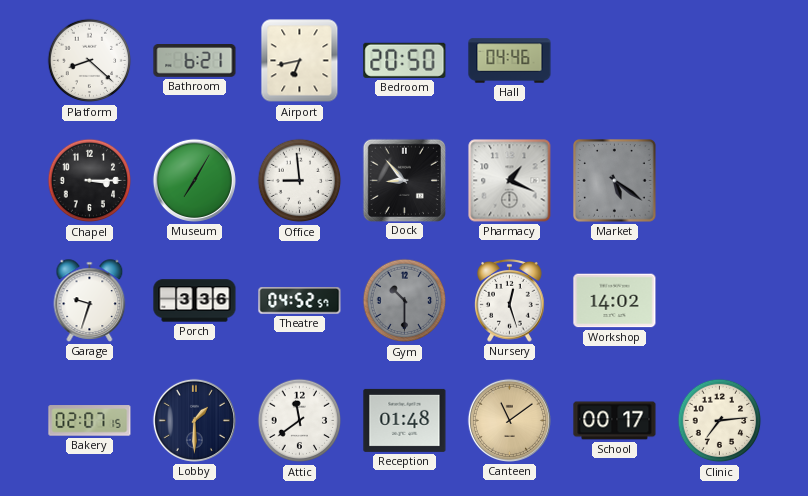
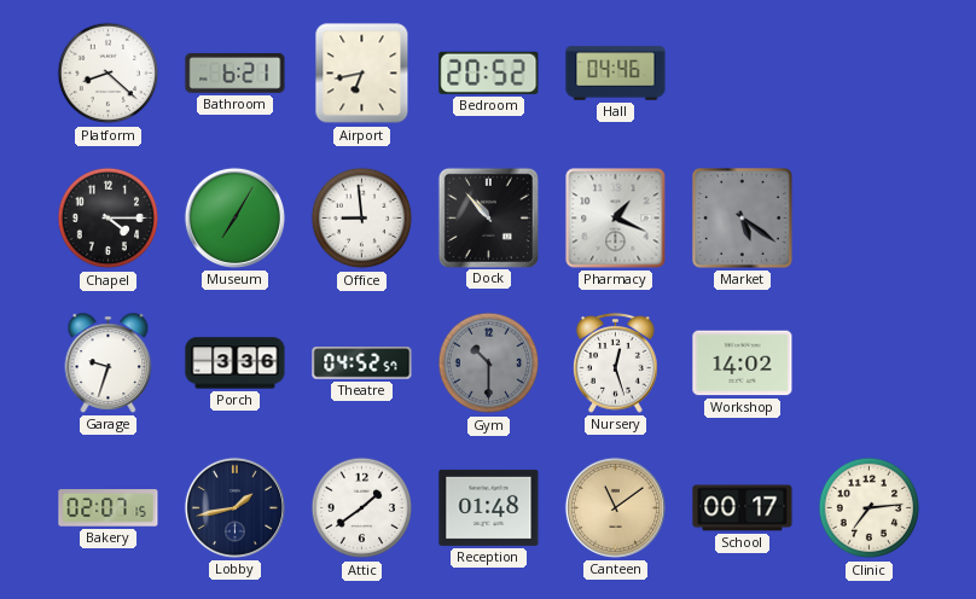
Bedroom: 20:50 -> 20:52
Chapel: 3:15 -> 4:15
Dock: 8:53 -> 10:53
Lobby: 1:30 -> 1:43
Attic: 11:39 -> 1:39
